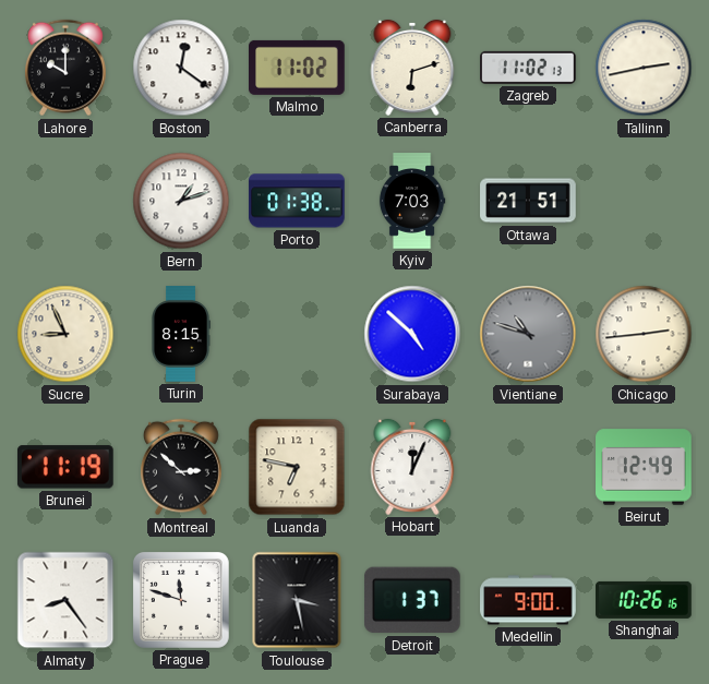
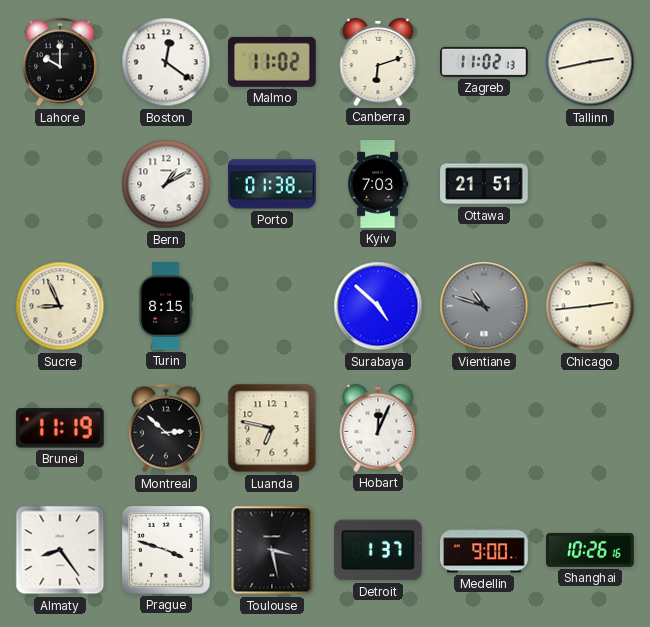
Bern: 1:12 -> 1:10
Beirut: 12:49 -> none
Prague: 11:48 -> 3:48
